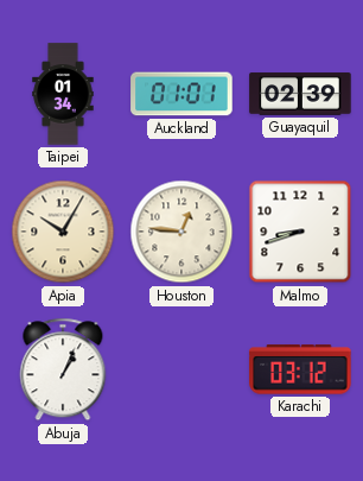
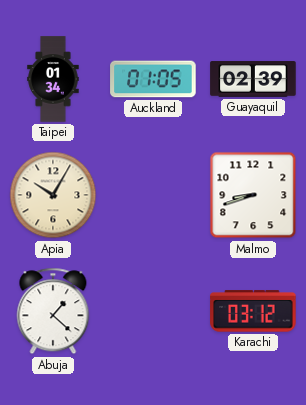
Auckland: 01:01 -> 01:05
Houston: 12:46 -> none
Abuja: 1:04 -> 1:22
